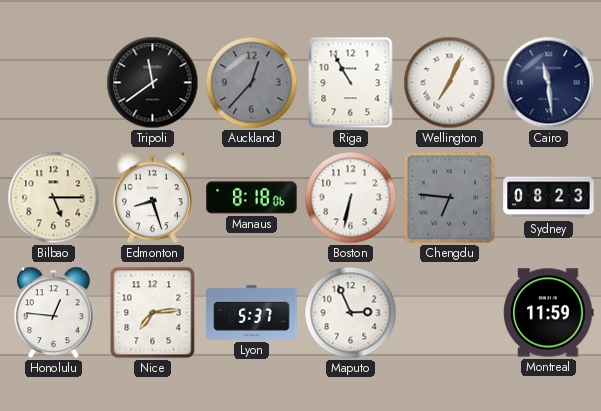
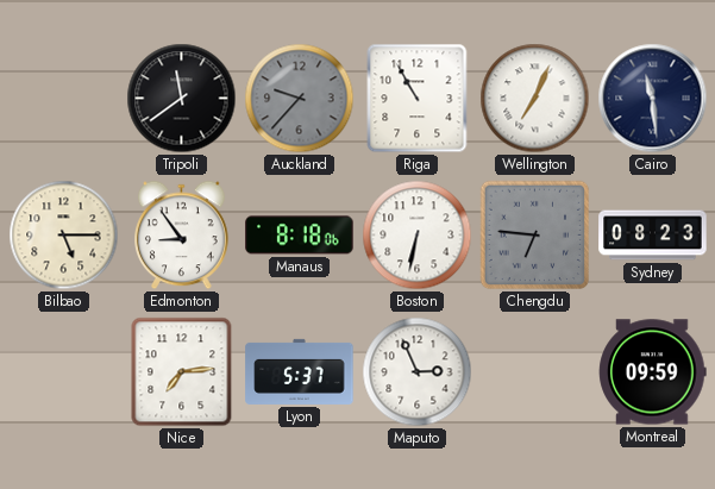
Auckland: 12:37 -> 9:37
Edmonton: 8:27 -> 8:54
Honolulu: 12:46 -> none
Montreal: 11:59 -> 09:59
